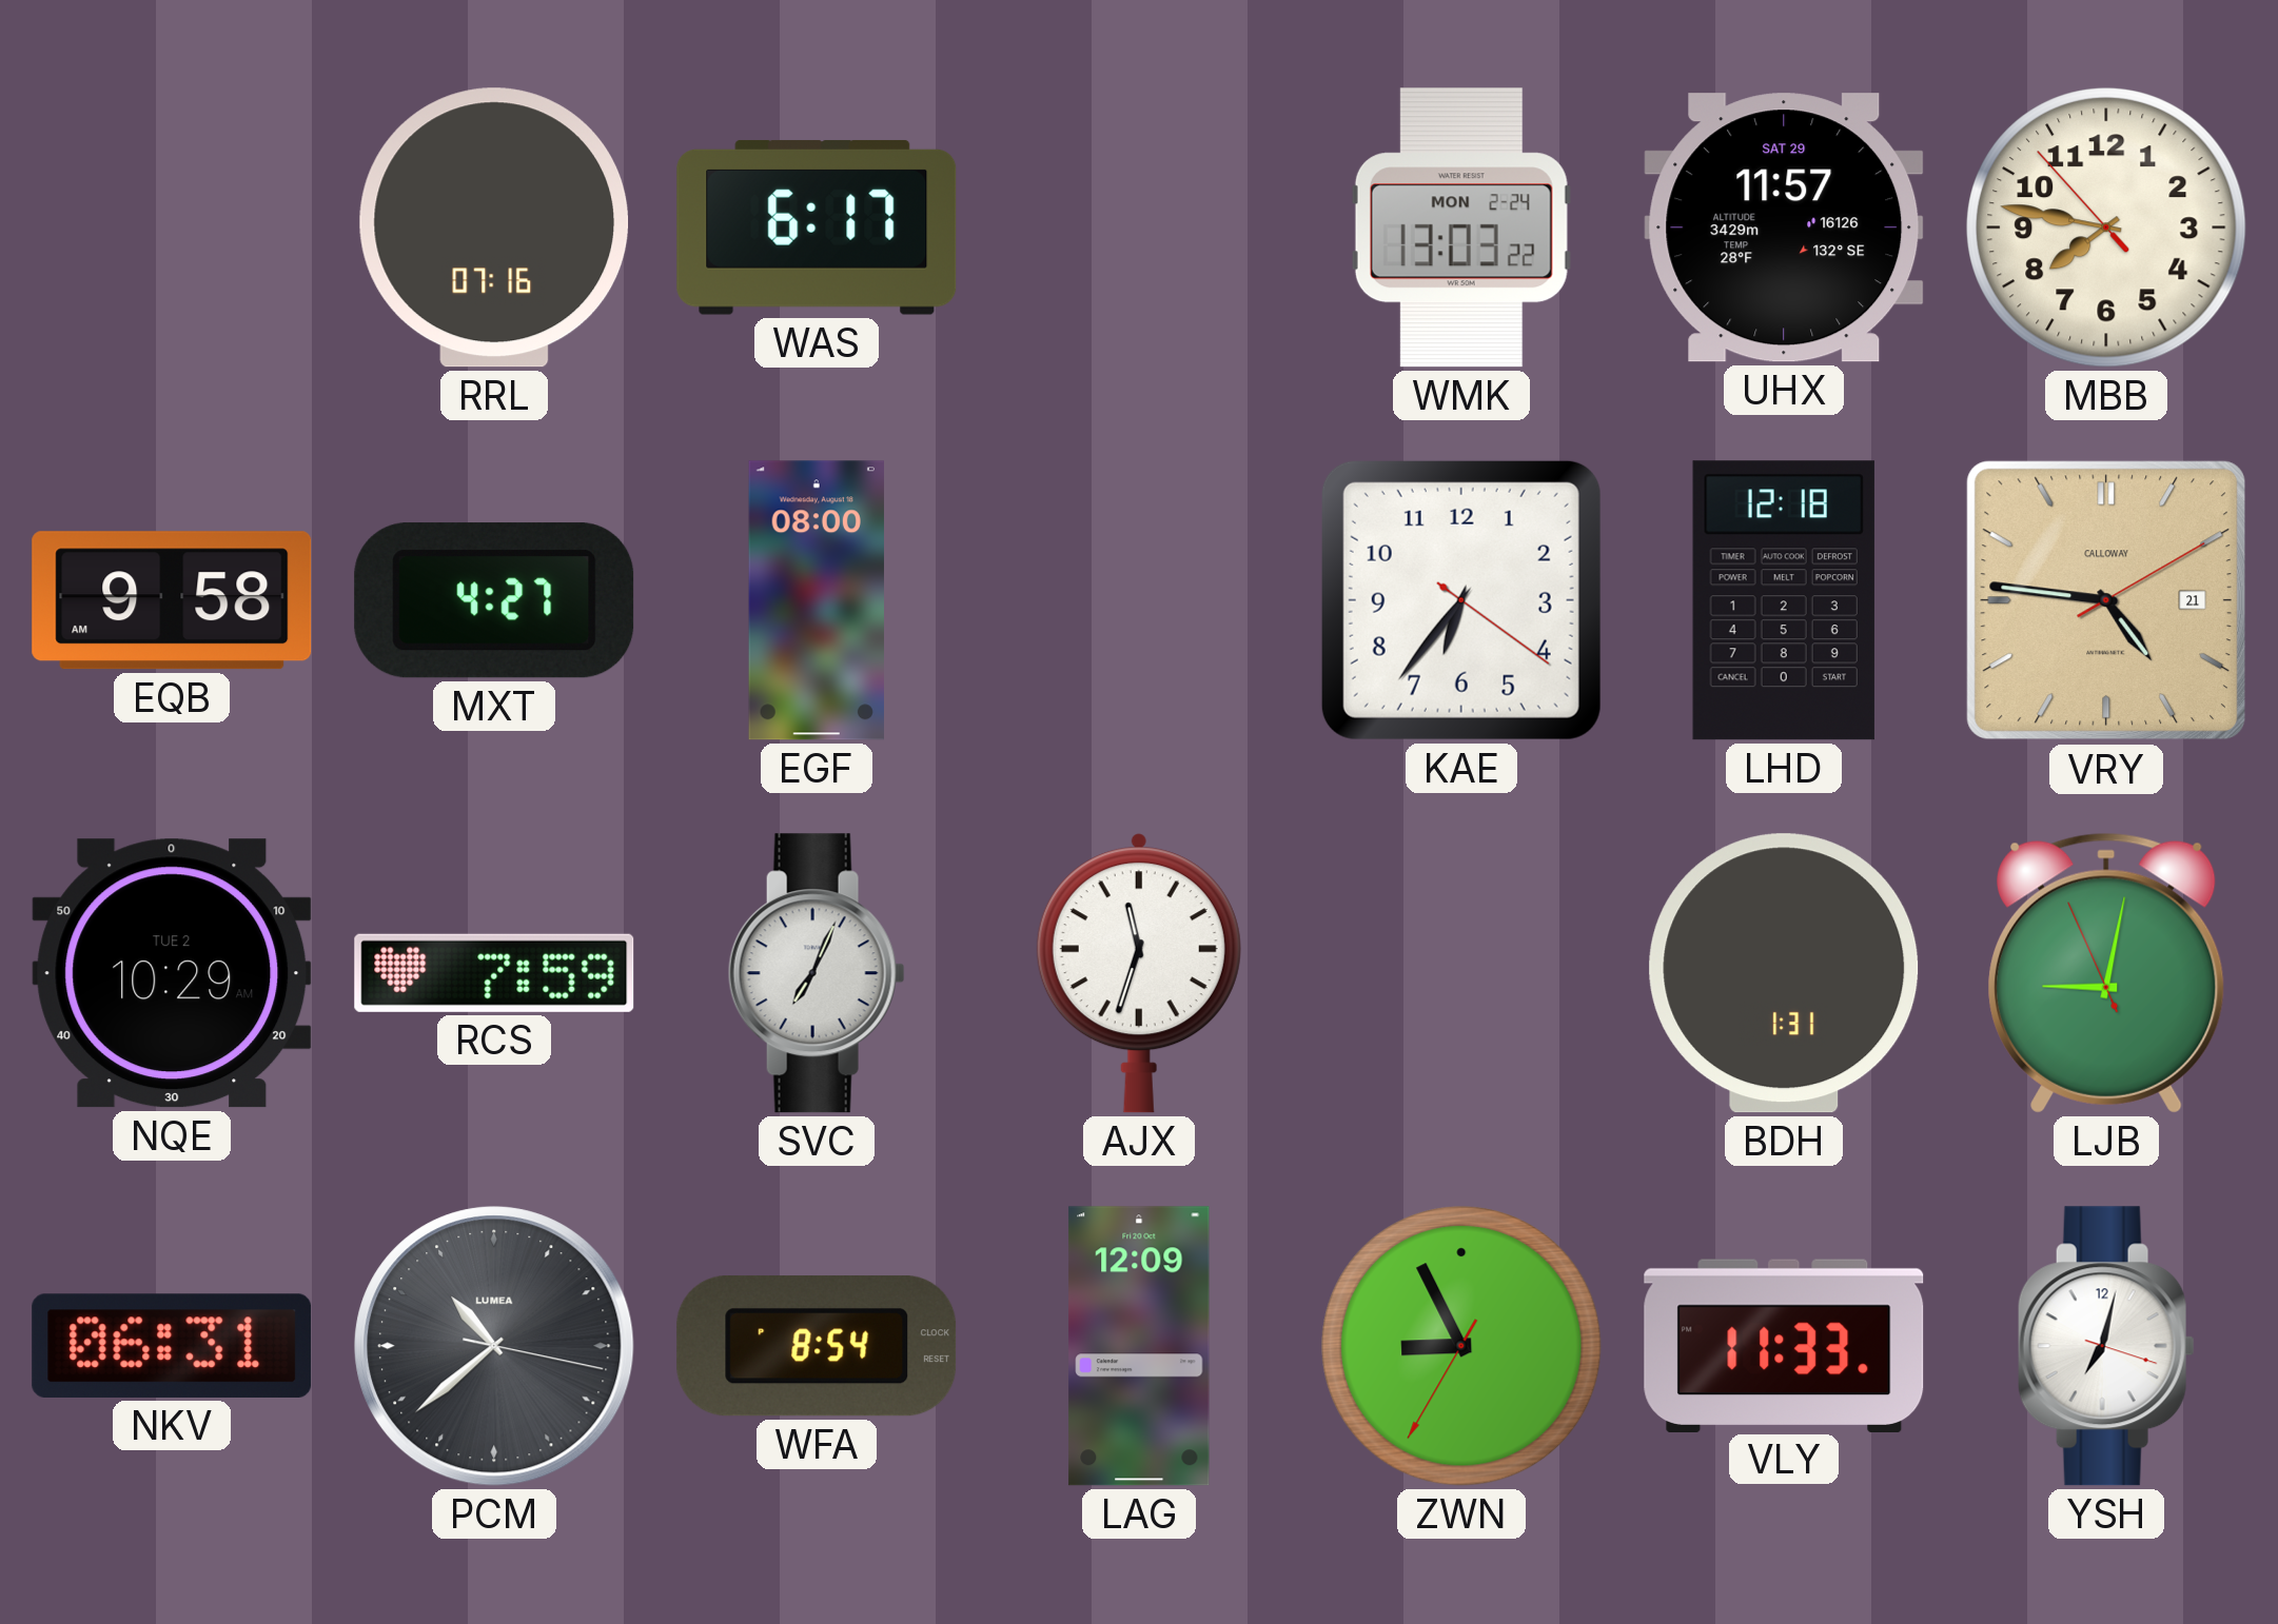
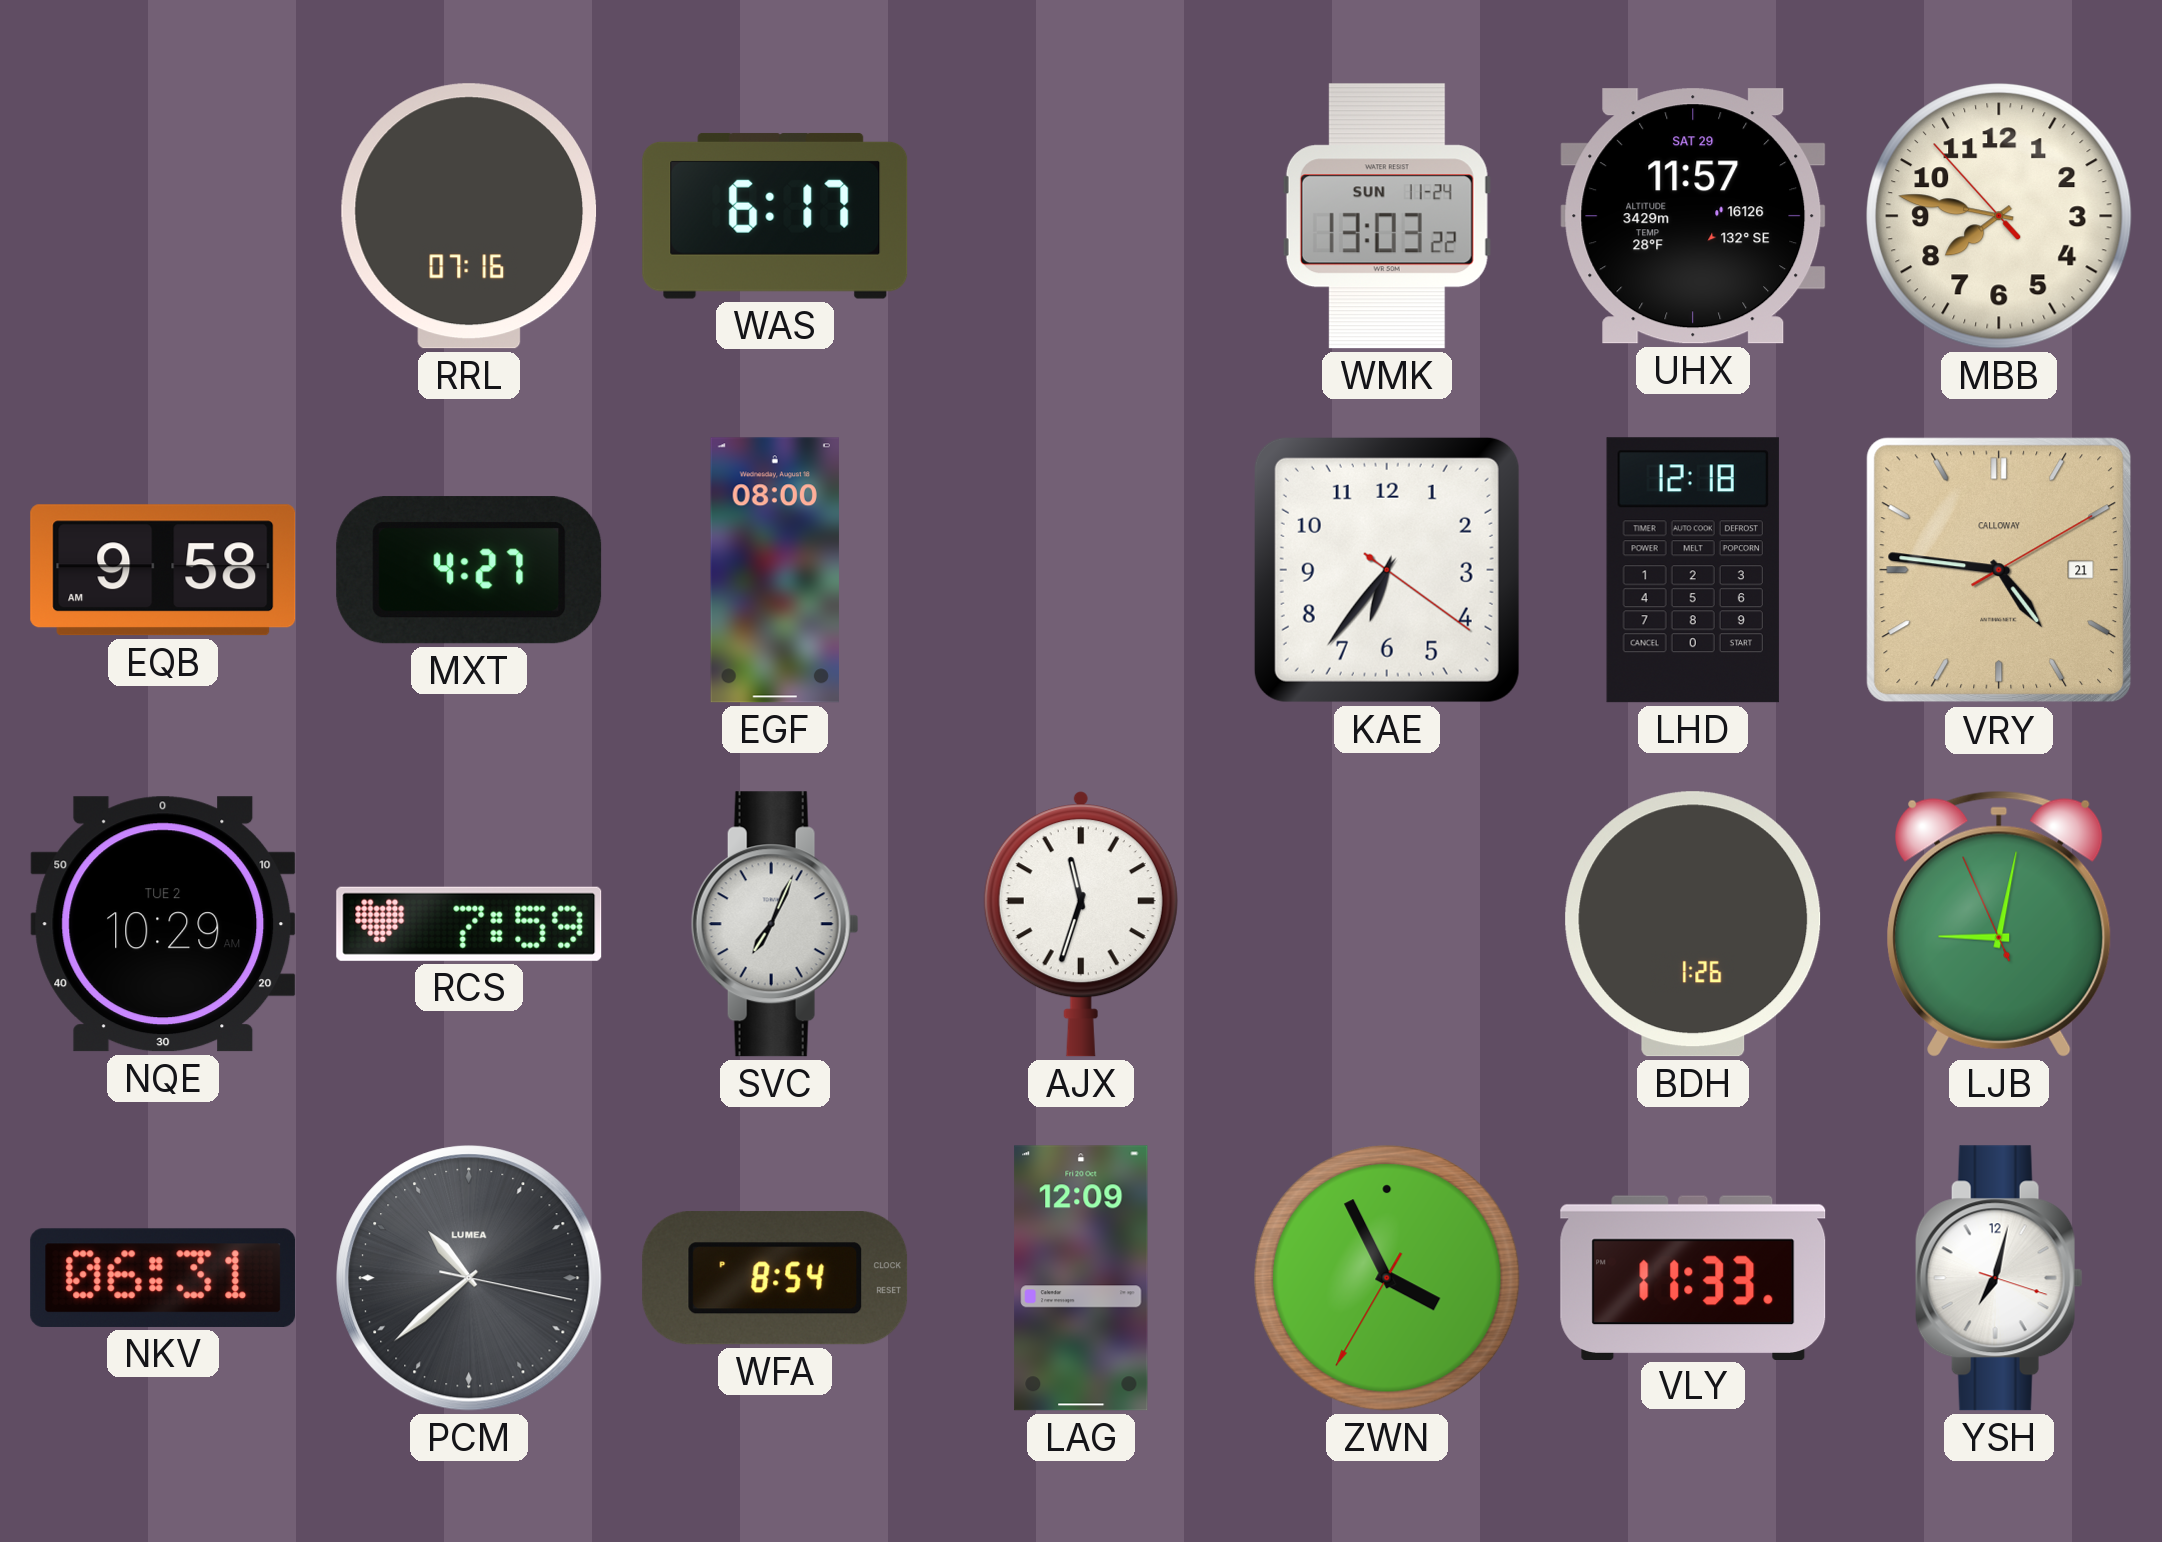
WMK date: MON 2-24 -> SUN 11-24
BDH: 1:31 -> 1:26
ZWN: 8:55 -> 3:55
